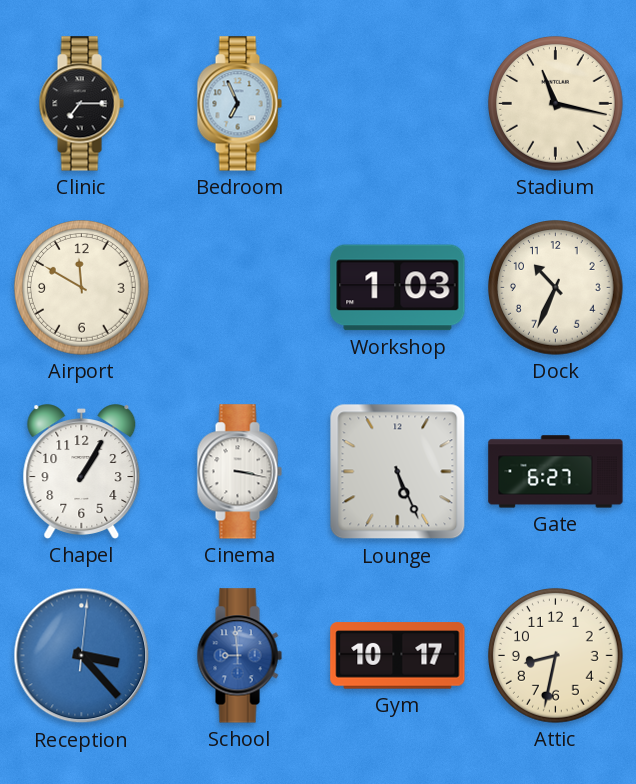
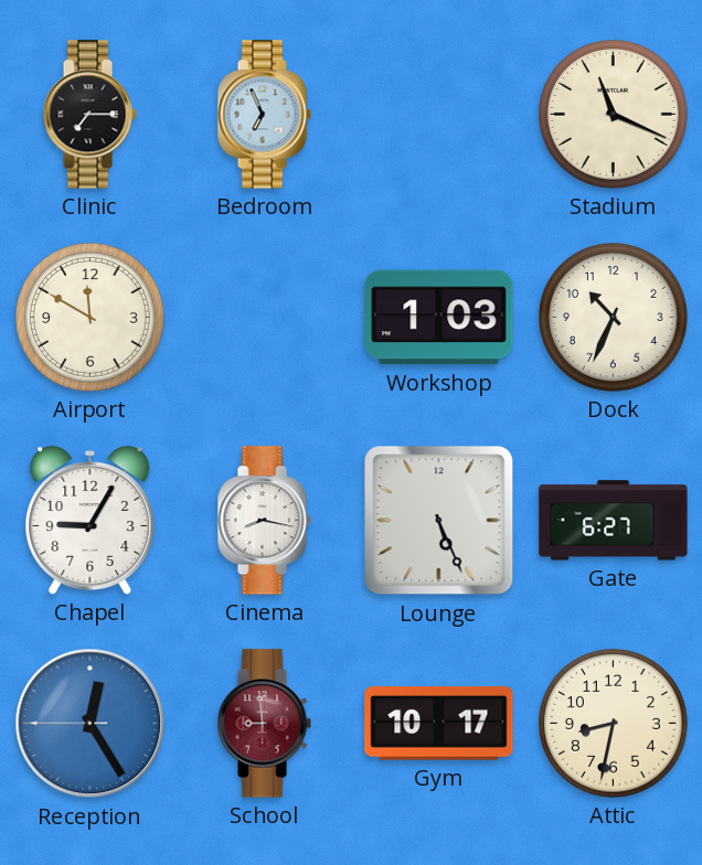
Stadium: 11:17 -> 11:19
Chapel: 1:05 -> 9:05
Cinema: 3:17 -> 8:17
Reception: 3:23 -> 12:24
School dial: blue -> burgundy
